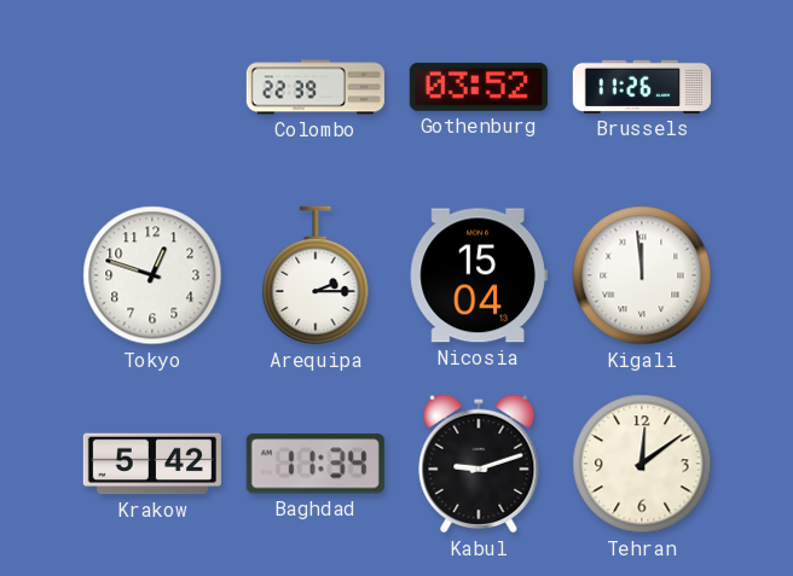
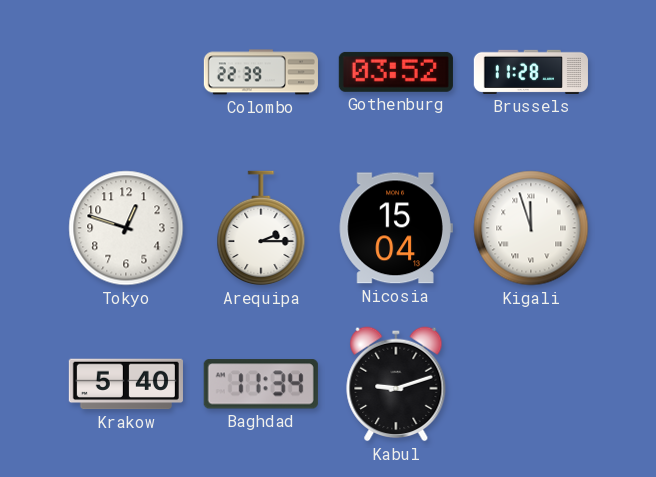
Brussels: 11:26 -> 11:28
Kigali: 11:59 -> 11:57
Krakow: 5:42 -> 5:40
Tehran: 12:09 -> none
